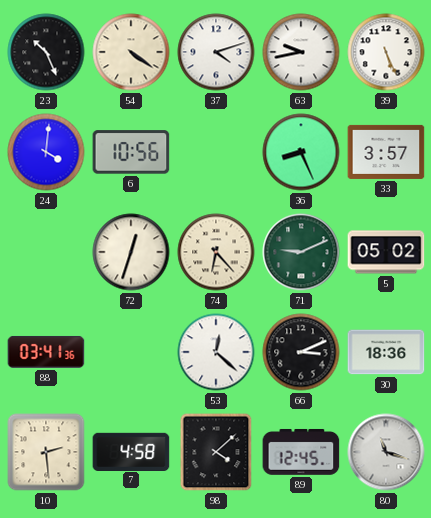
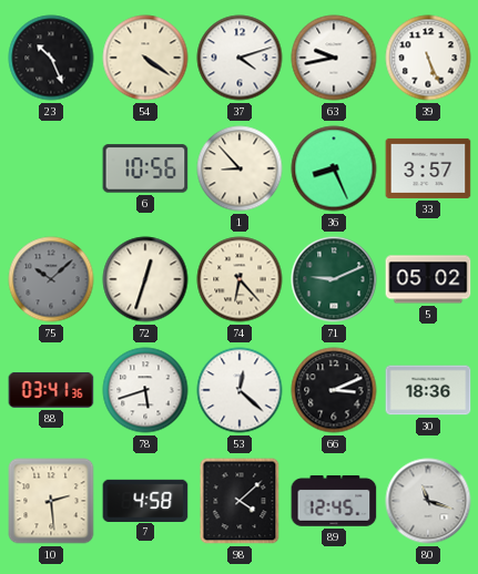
24: 4:01 -> none
1: none -> 8:53
75: none -> 10:08
78: none -> 5:42
